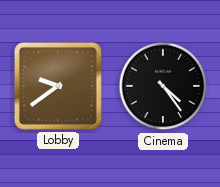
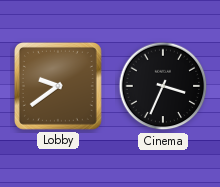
Cinema: 4:24 -> 3:34
